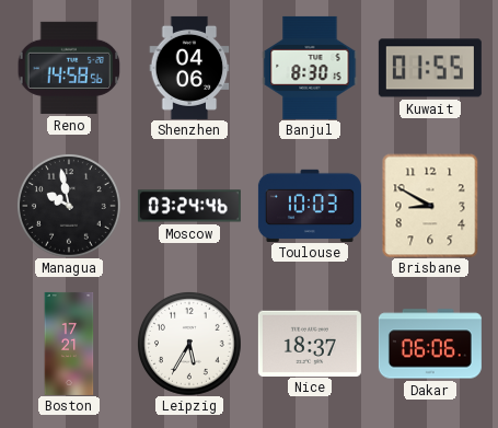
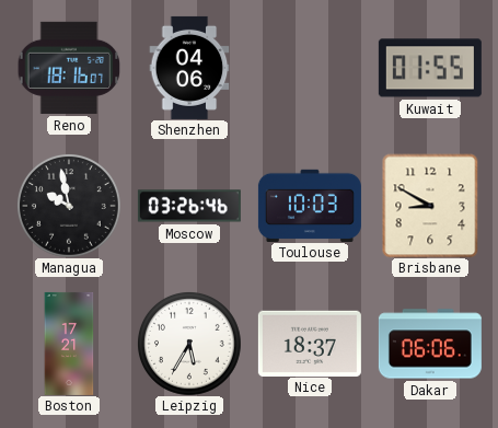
Reno: 14:58 -> 18:16
Banjul: 8:30 -> none
Moscow: 03:24 -> 03:26
